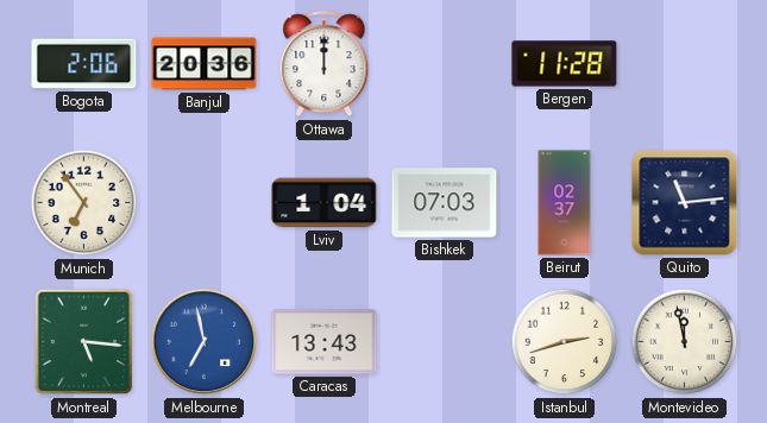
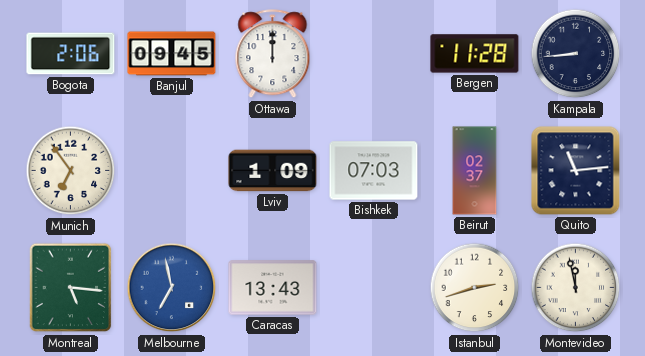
Banjul: 20:36 -> 09:45
Kampala: none -> 8:44
Lviv: 1:04 -> 1:09
